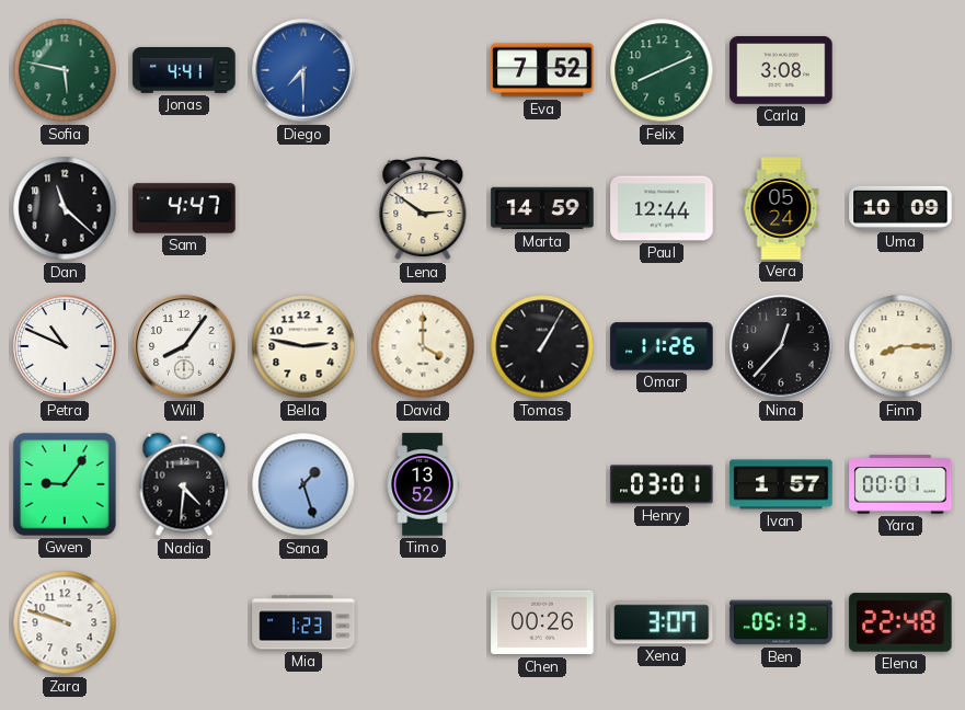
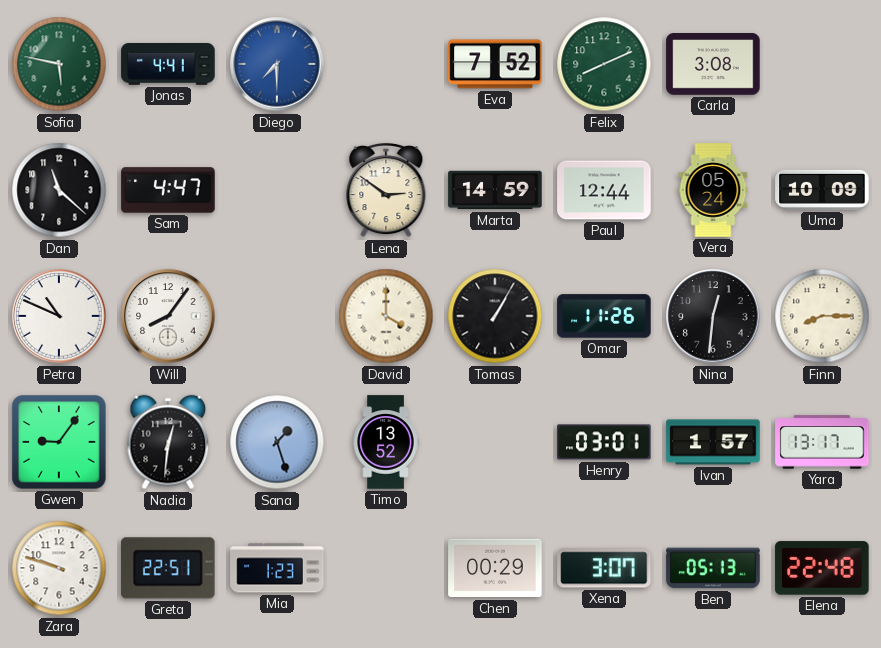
Bella: 2:47 -> none
Nina: 12:37 -> 12:31
Nadia: 4:31 -> 12:31
Yara: 00:01 -> 13:17
Greta: none -> 22:51
Chen: 00:26 -> 00:29
